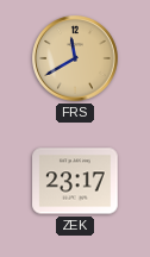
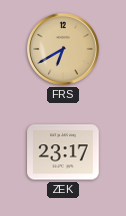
FRS: 11:40 -> 6:40
